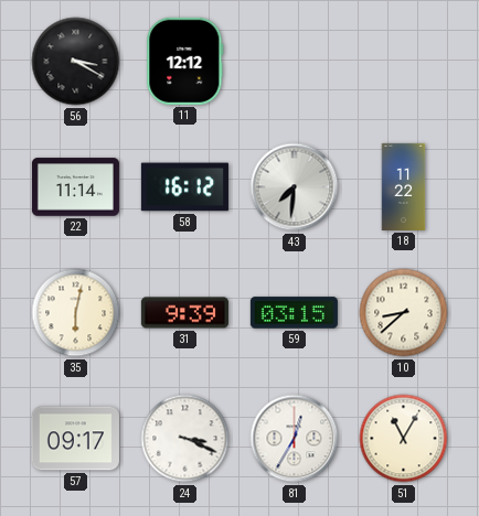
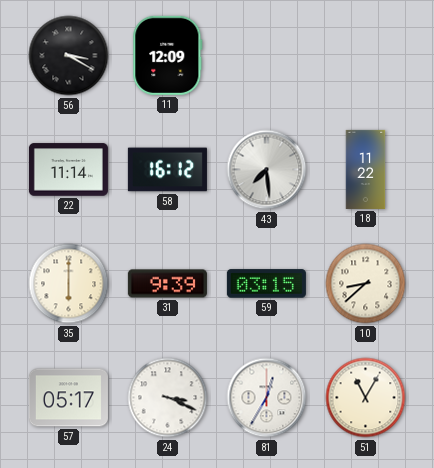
11: 12:12 -> 12:09
43: 7:31 -> 7:29
35: 6:02 -> 6:00
57: 09:17 -> 05:17
